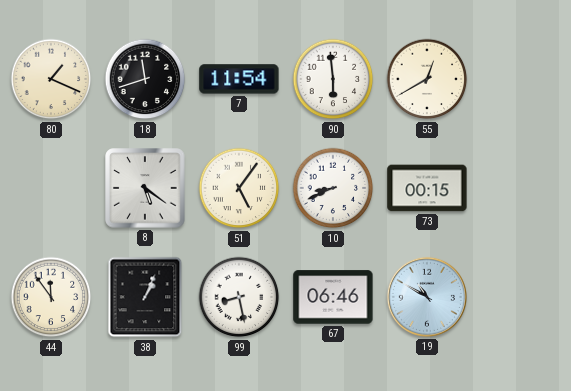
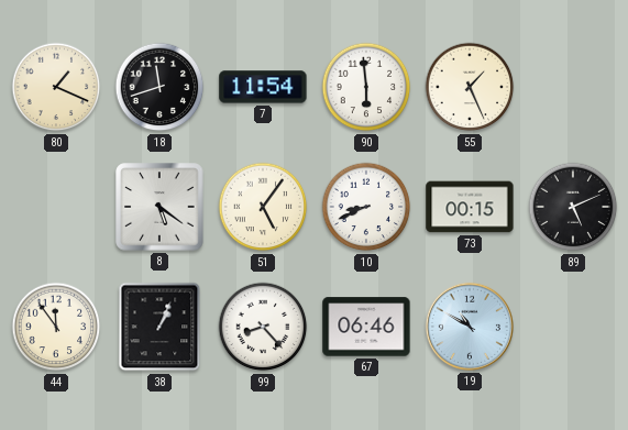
55: 12:40 -> 1:26
89: none -> 5:11
99: 8:28 -> 8:23
